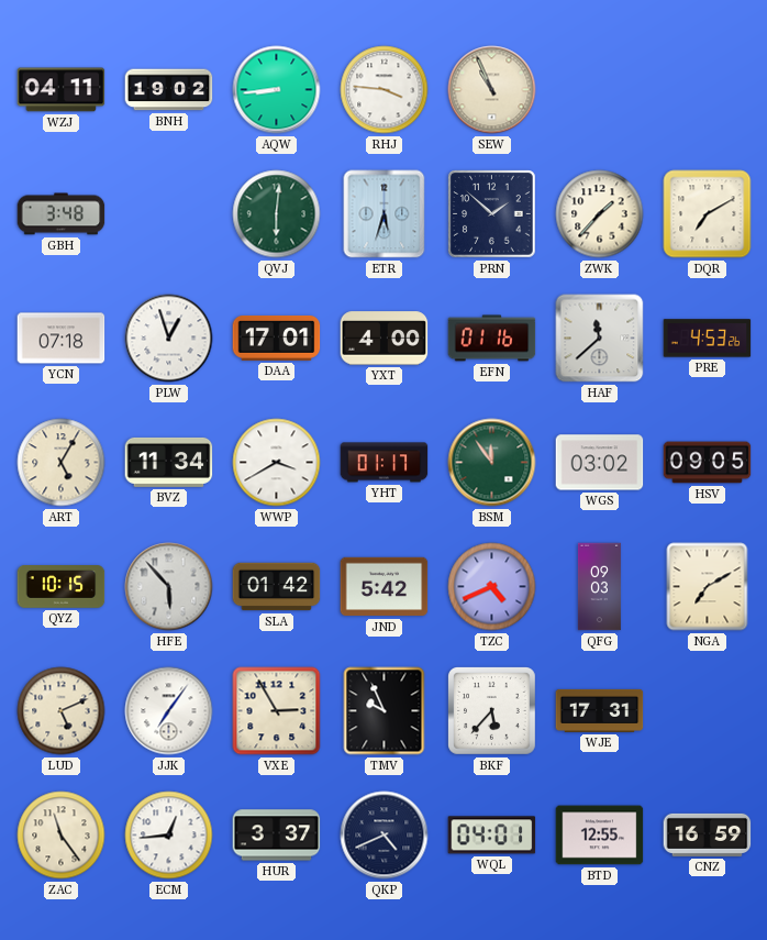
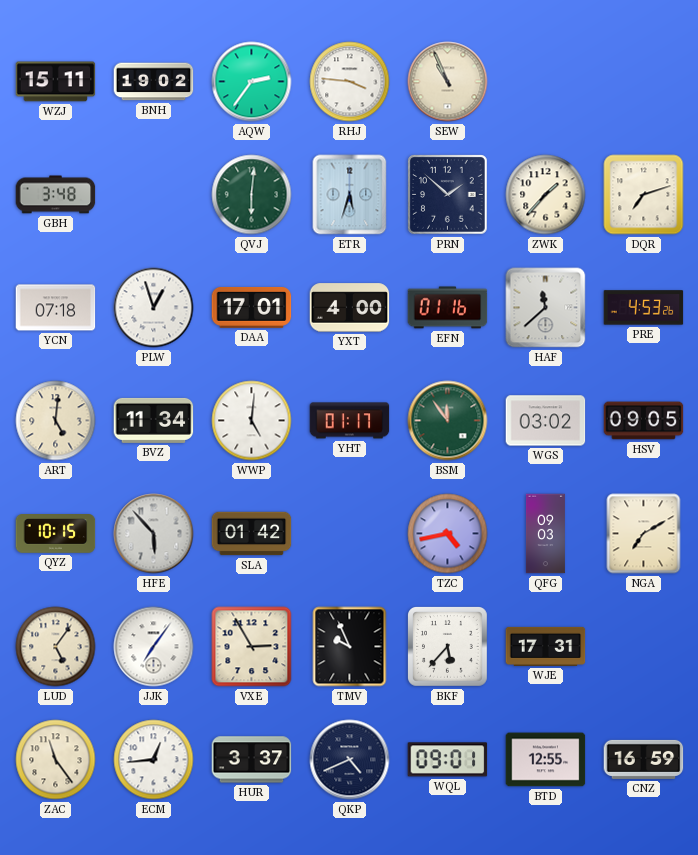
WZJ: 04:11 -> 15:11
AQW: 8:44 -> 2:36
DQR: 7:10 -> 7:12
ART: 5:05 -> 5:01
WWP: 3:40 -> 5:01
JND: 5:42 -> none
TZC: 4:41 -> 4:43
LUD: 5:11 -> 5:06
WQL: 04:01 -> 09:01
